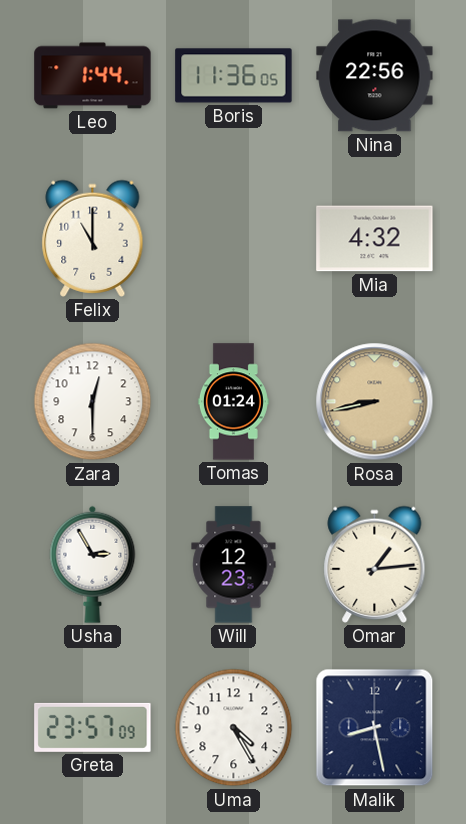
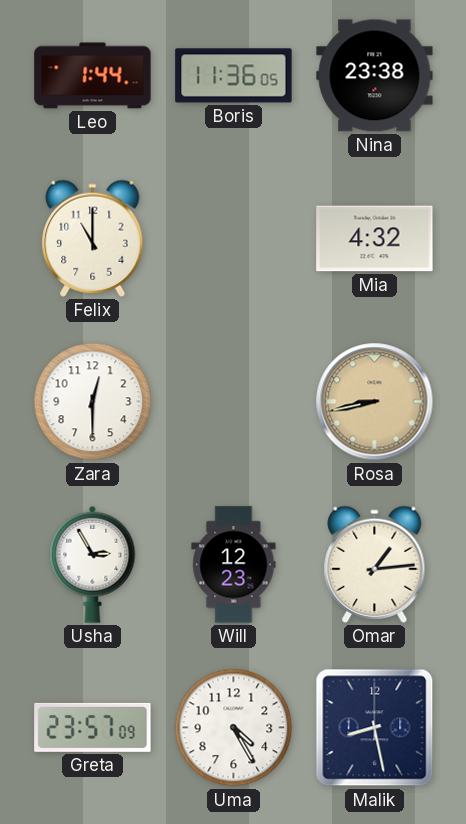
Nina: 22:56 -> 23:38
Tomas: 01:24 -> none
